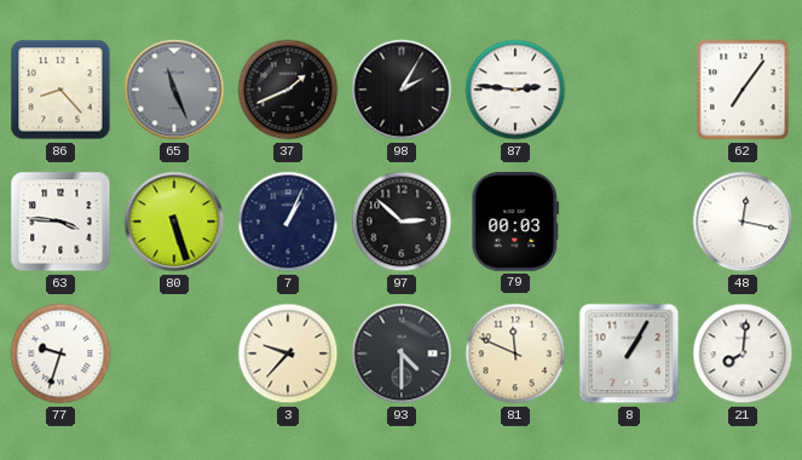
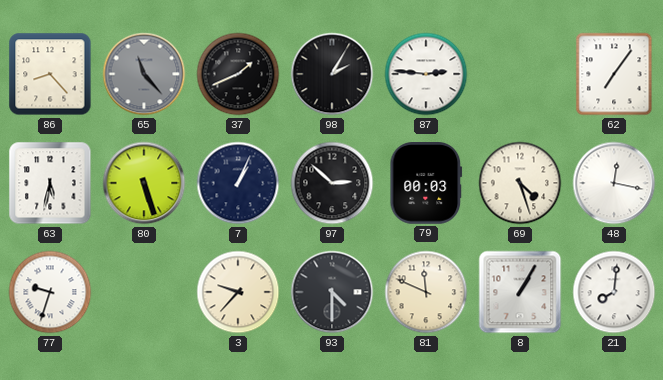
65: 11:26 -> 11:23
63: 3:46 -> 5:32
69: none -> 4:27
